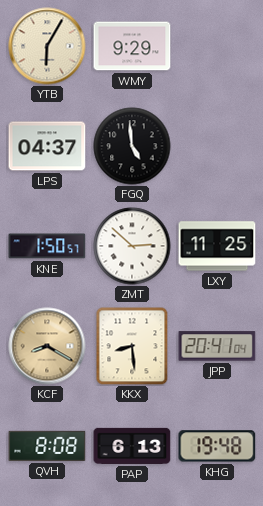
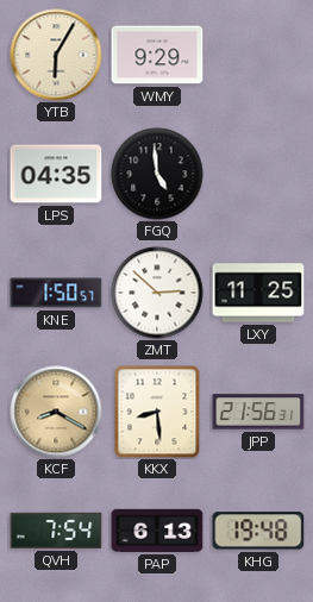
LPS: 04:37 -> 04:35
JPP: 20:41 -> 21:56
QVH: 8:08 -> 7:54
